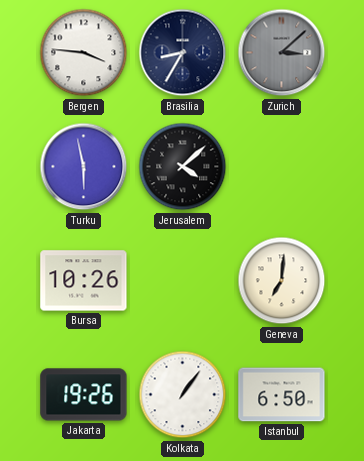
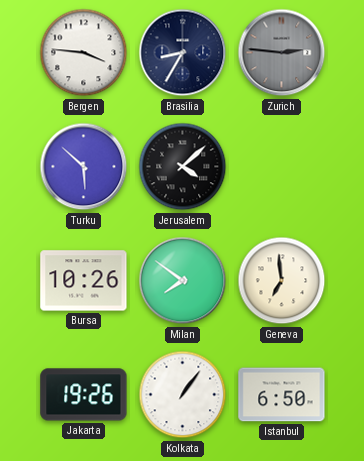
Zurich: 3:08 -> 2:46
Turku: 5:58 -> 5:52
Milan: none -> 7:51
Geneva: 7:01 -> 6:59
